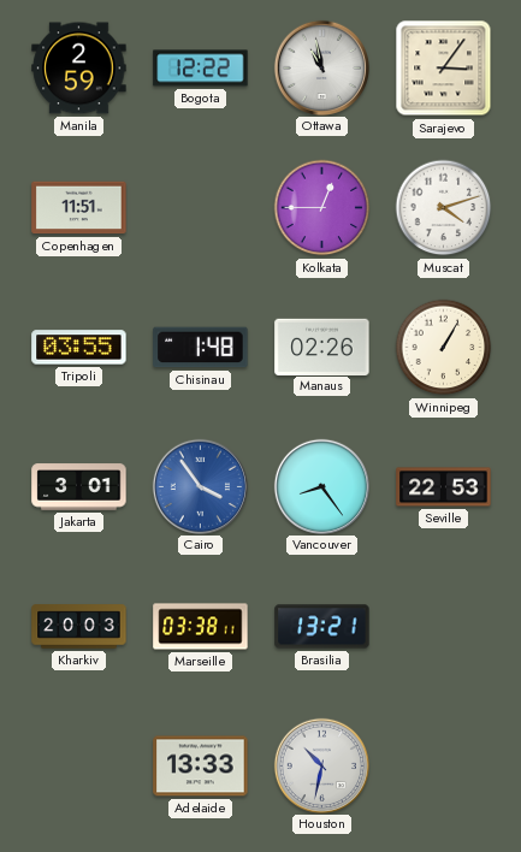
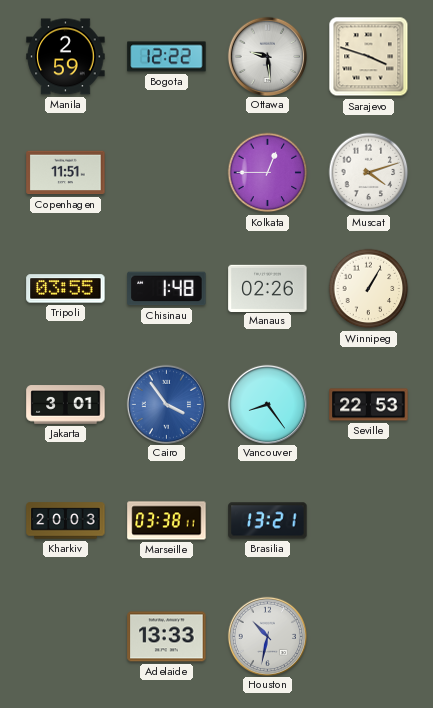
Ottawa: 10:58 -> 9:29
Sarajevo: 3:06 -> 3:48
